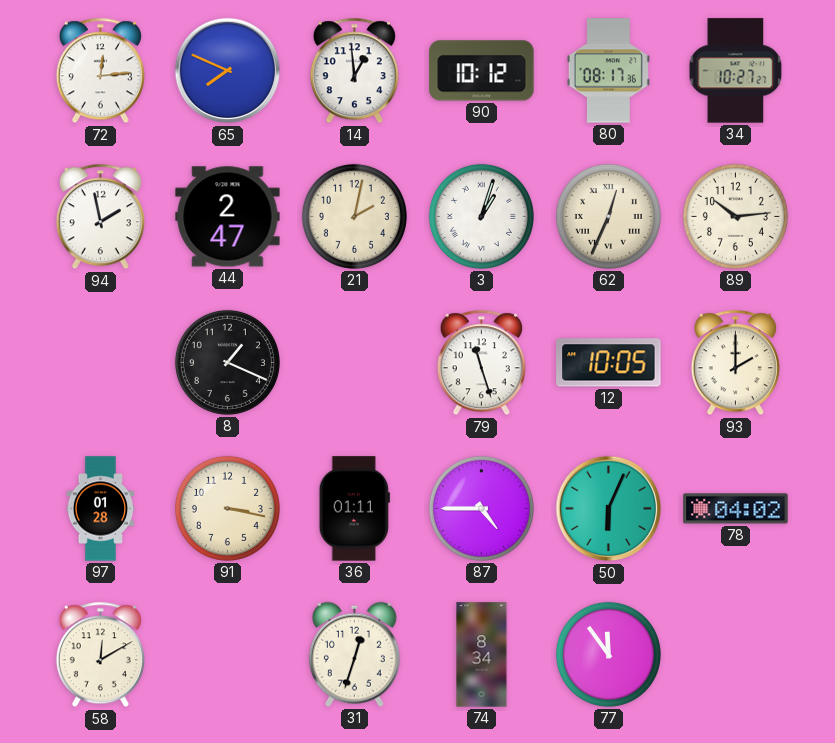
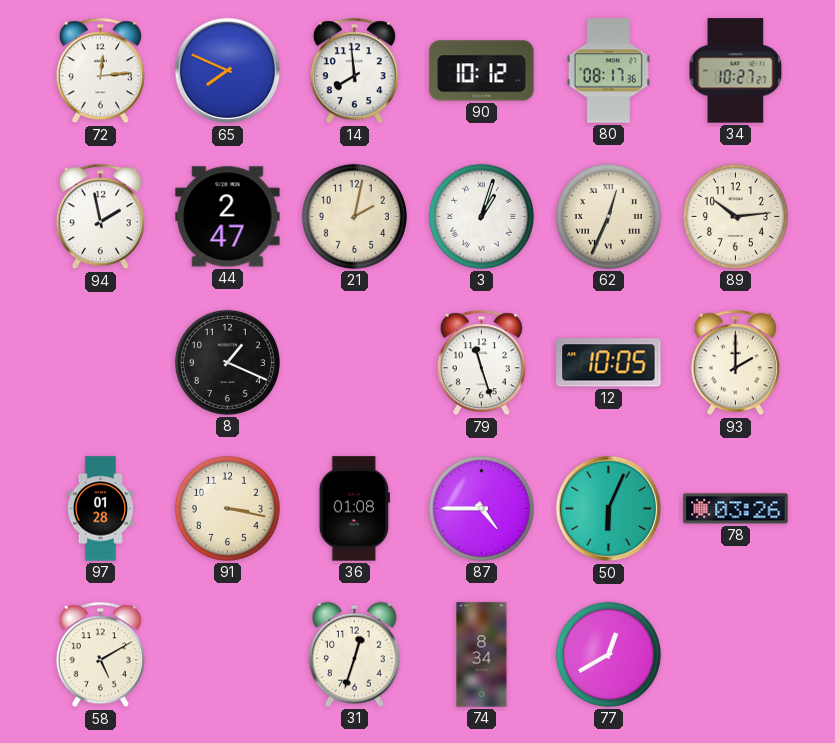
14: 12:59 -> 7:59
36: 01:11 -> 01:08
78: 04:02 -> 03:26
58: 12:10 -> 5:10
77: 11:54 -> 12:40
